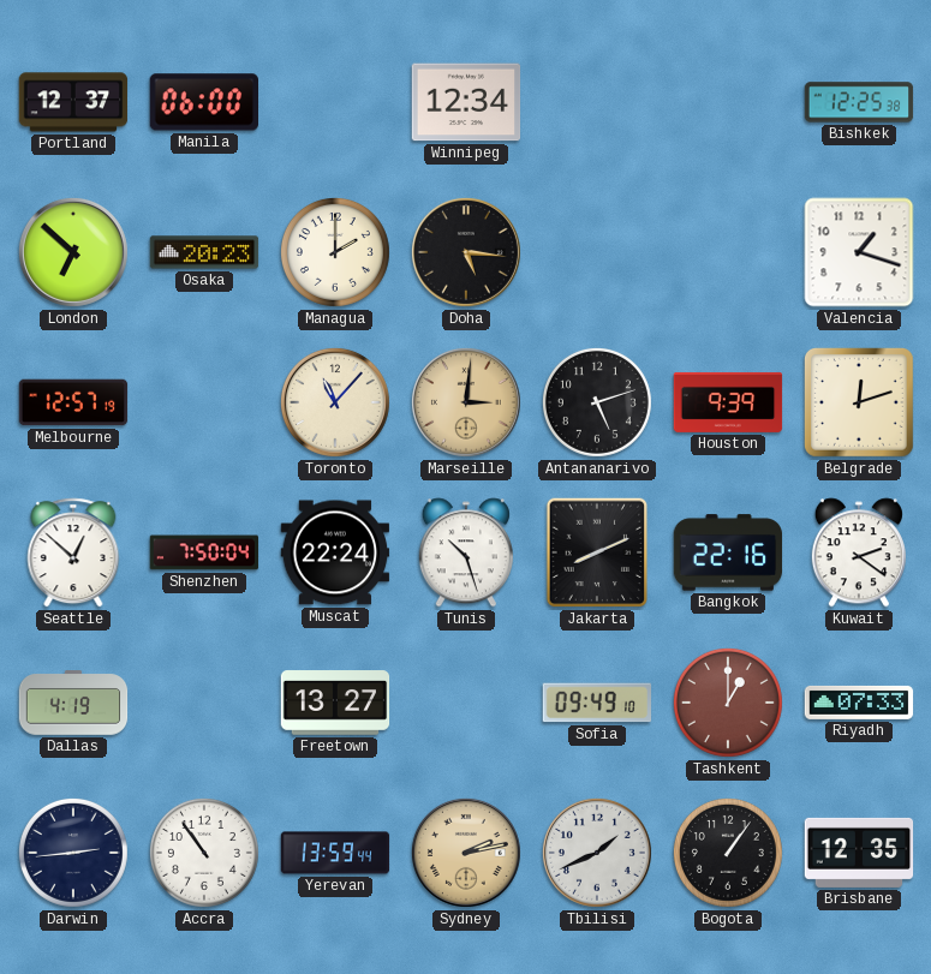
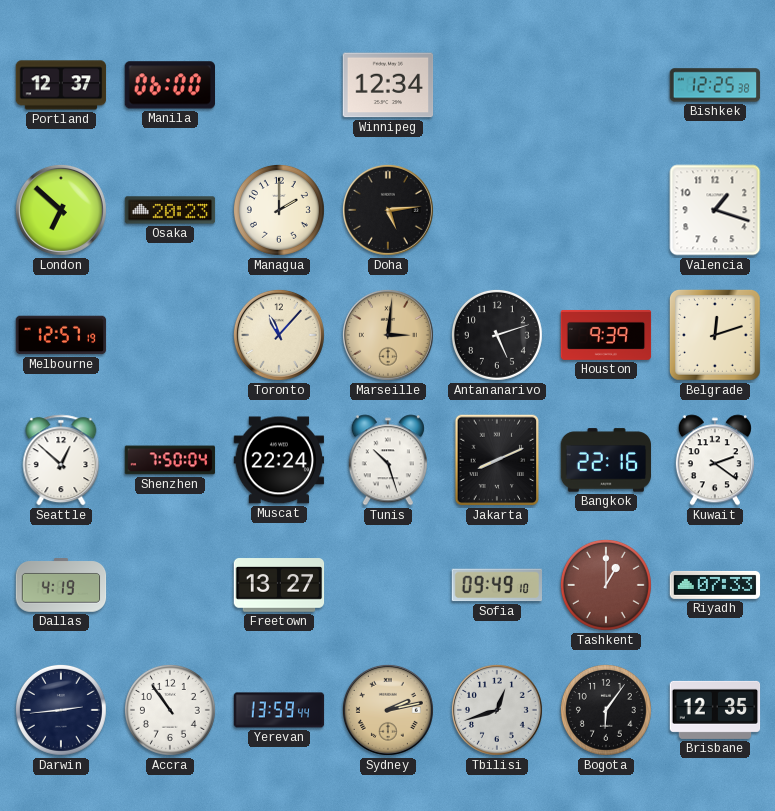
Doha: 5:16 -> 5:14
Tbilisi: 1:41 -> 12:42
Bogota: 1:06 -> 6:06
